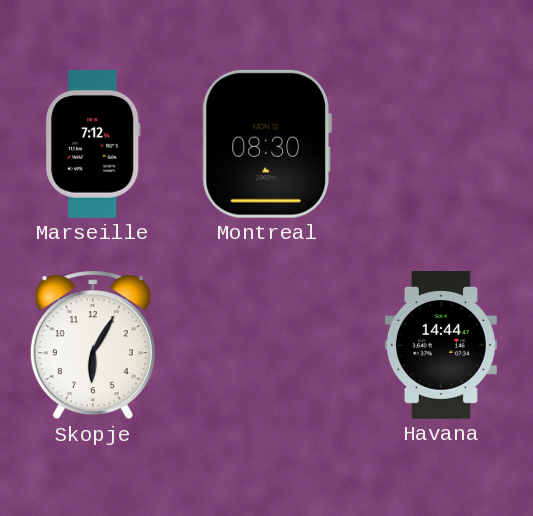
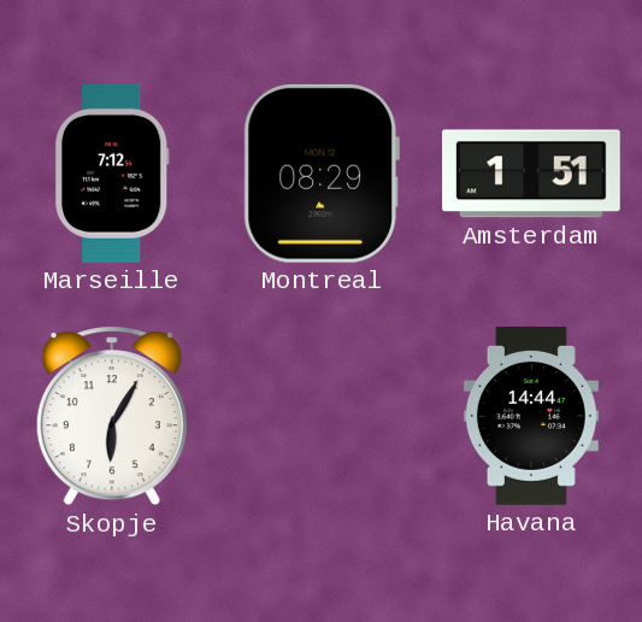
Montreal: 08:30 -> 08:29
Amsterdam: none -> 1:51
